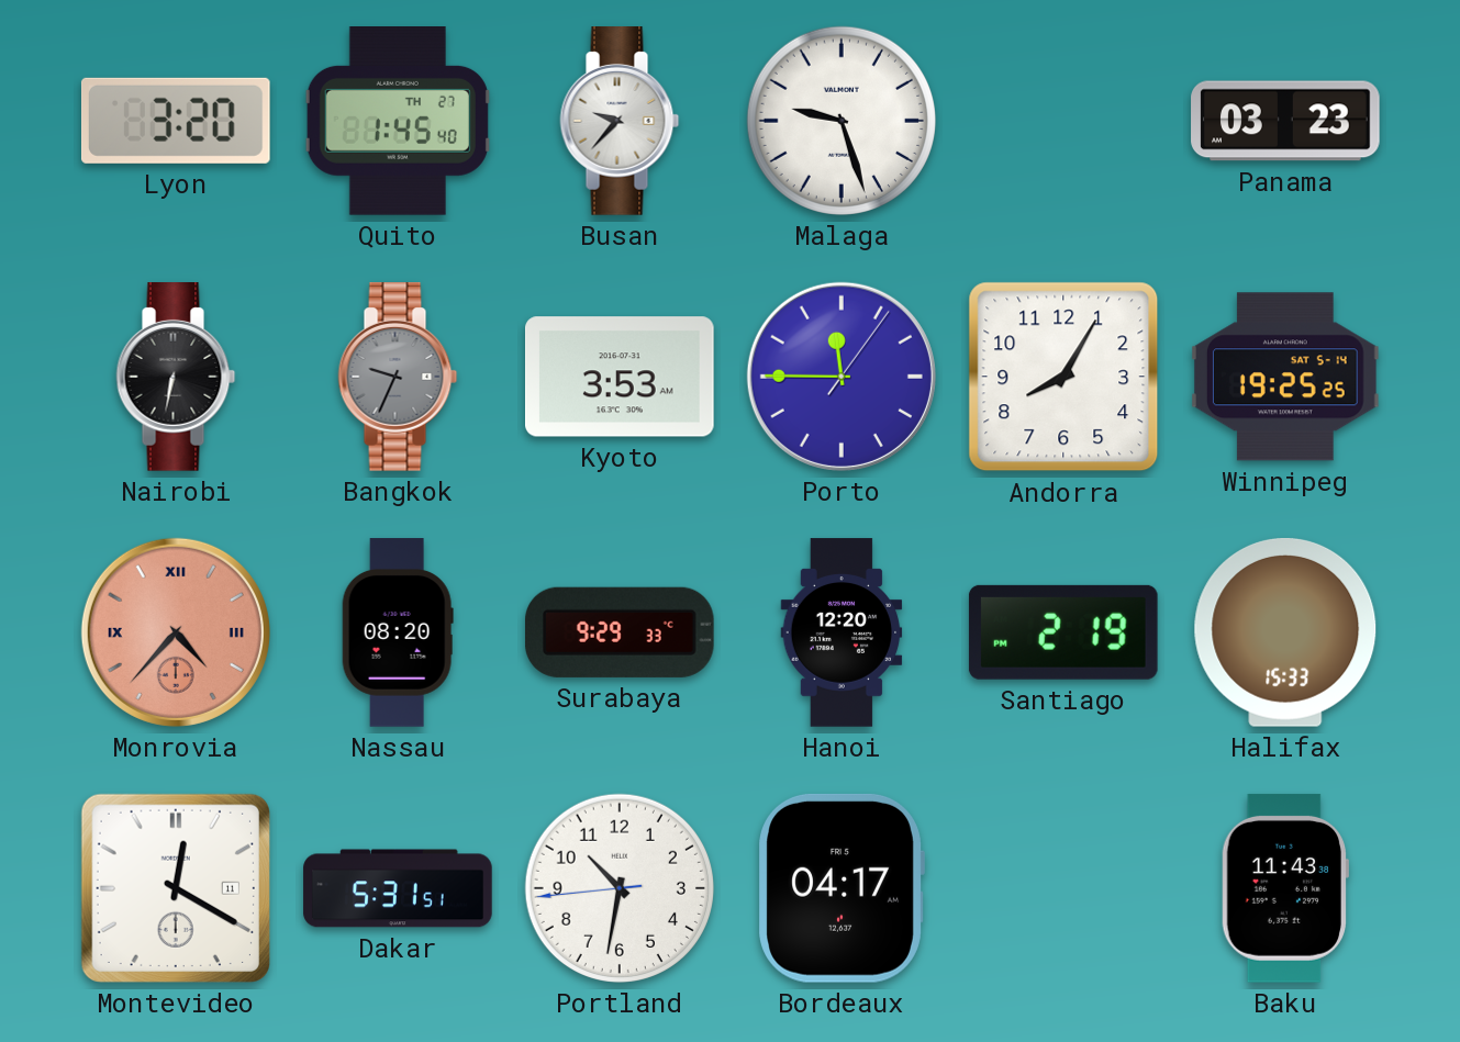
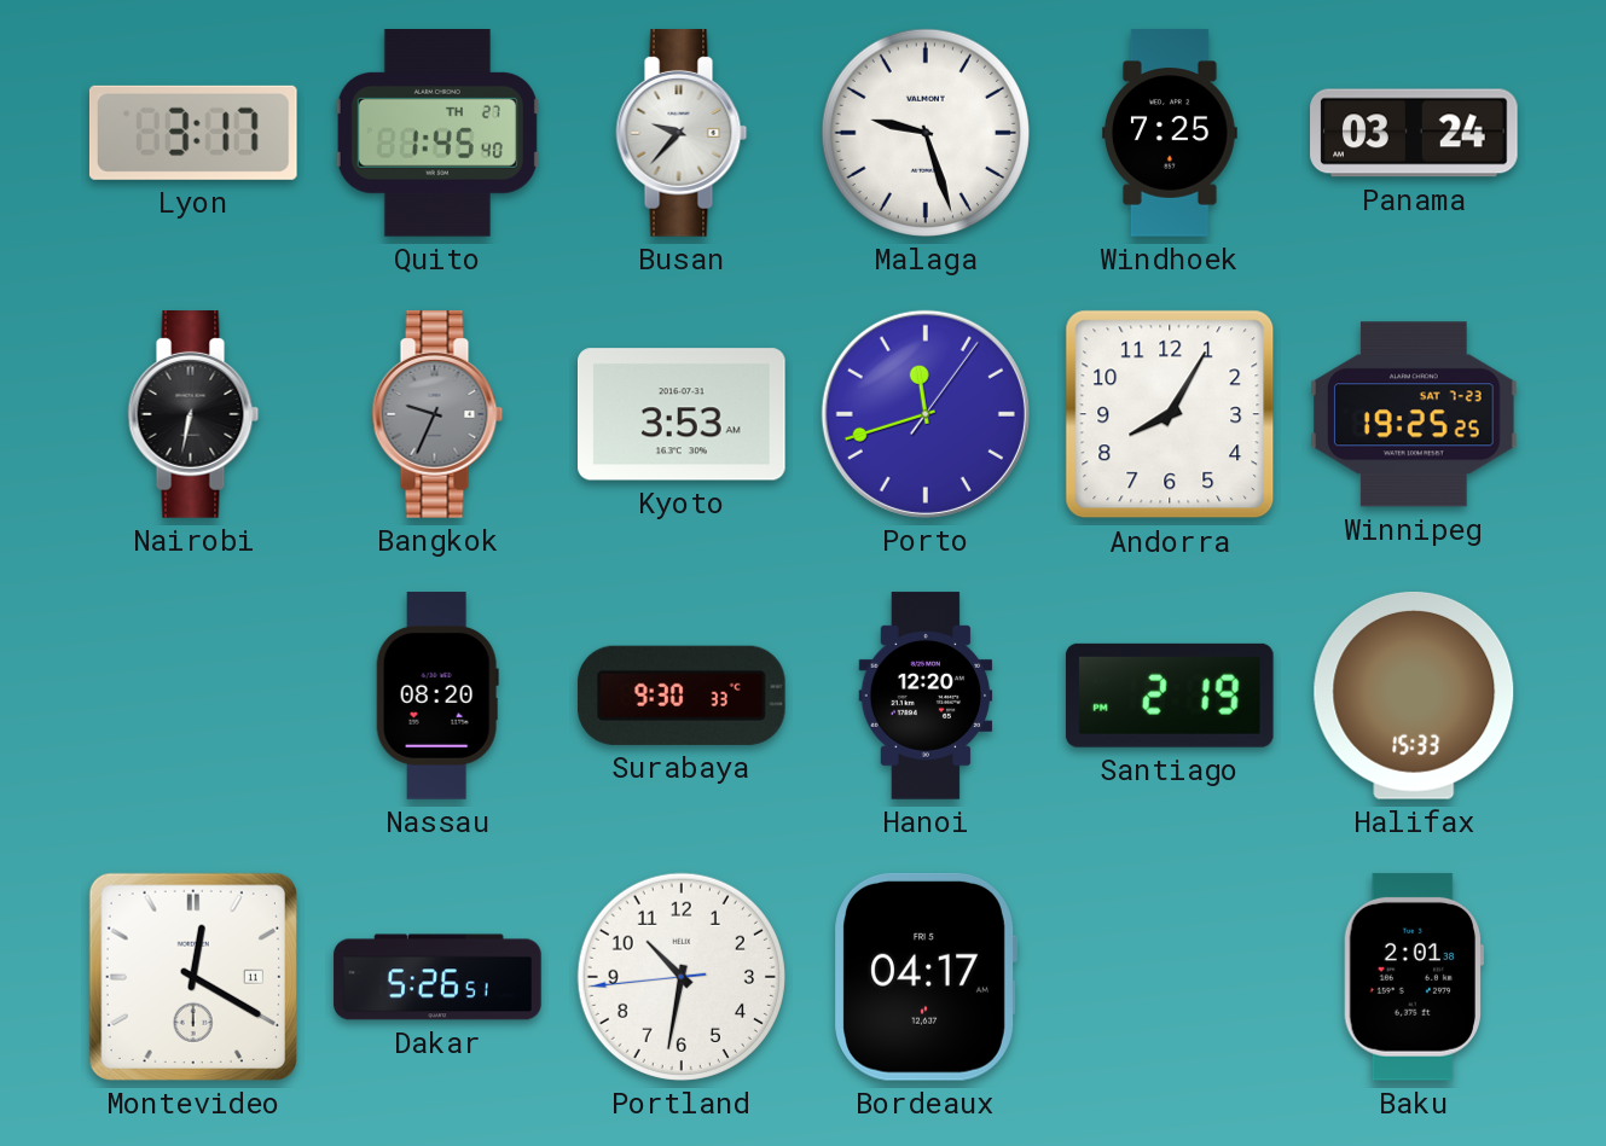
Lyon: 3:20 -> 3:17
Windhoek: none -> 7:25
Panama: 03:23 -> 03:24
Porto: 11:45 -> 11:42
Winnipeg date: SAT 5-14 -> SAT 7-23
Monrovia: 4:37 -> none
Surabaya: 9:29 -> 9:30
Dakar: 5:31 -> 5:26
Baku: 11:43 -> 2:01
